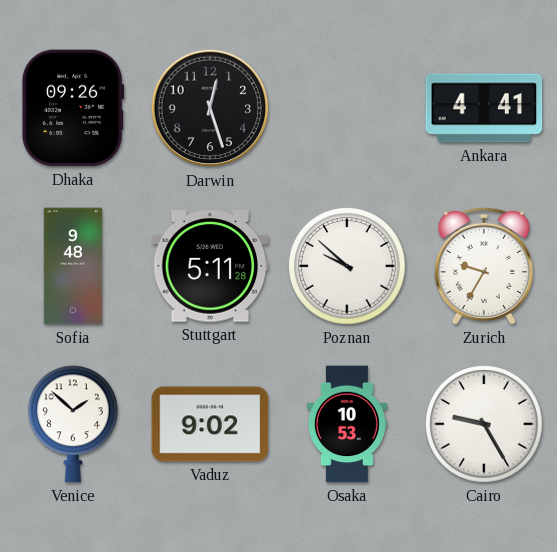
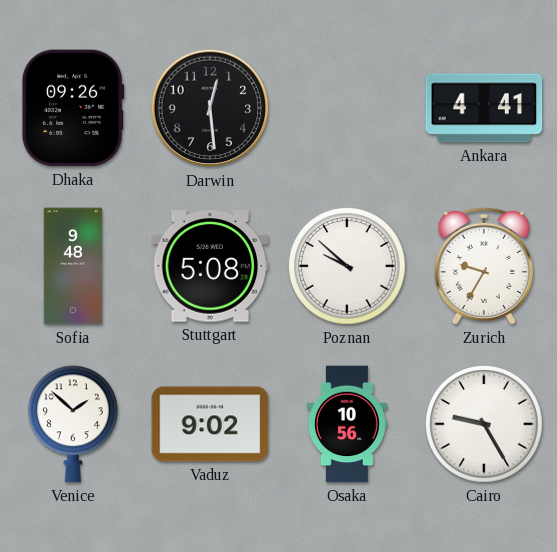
Darwin: 12:27 -> 12:29
Stuttgart: 5:11 -> 5:08
Osaka: 10:53 -> 10:56
